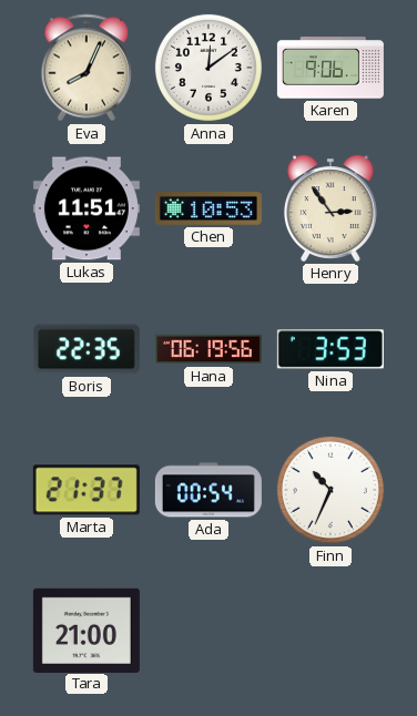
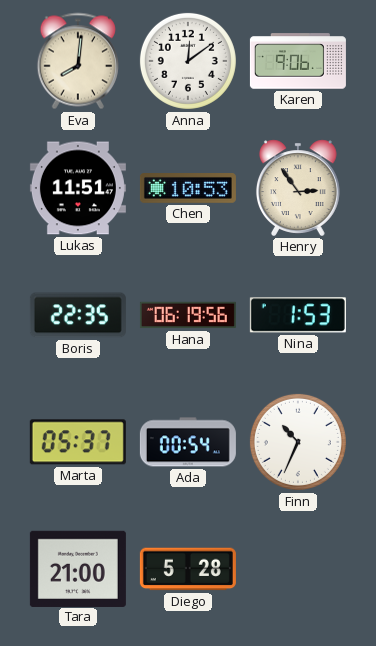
Eva: 8:04 -> 8:01
Nina: 3:53 -> 1:53
Marta: 21:37 -> 05:37
Diego: none -> 5:28
